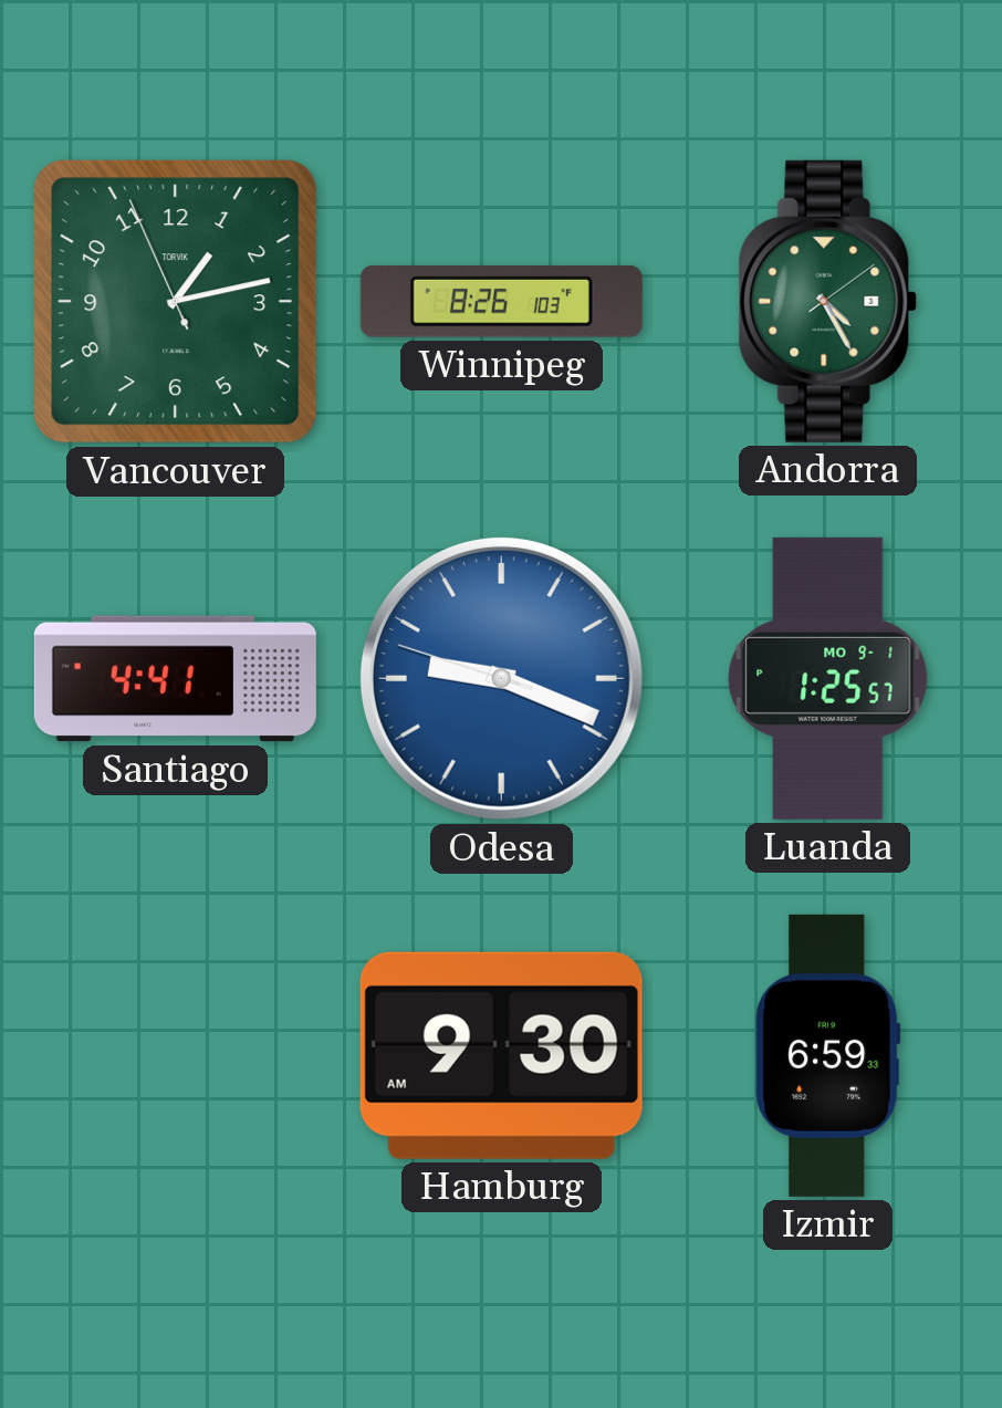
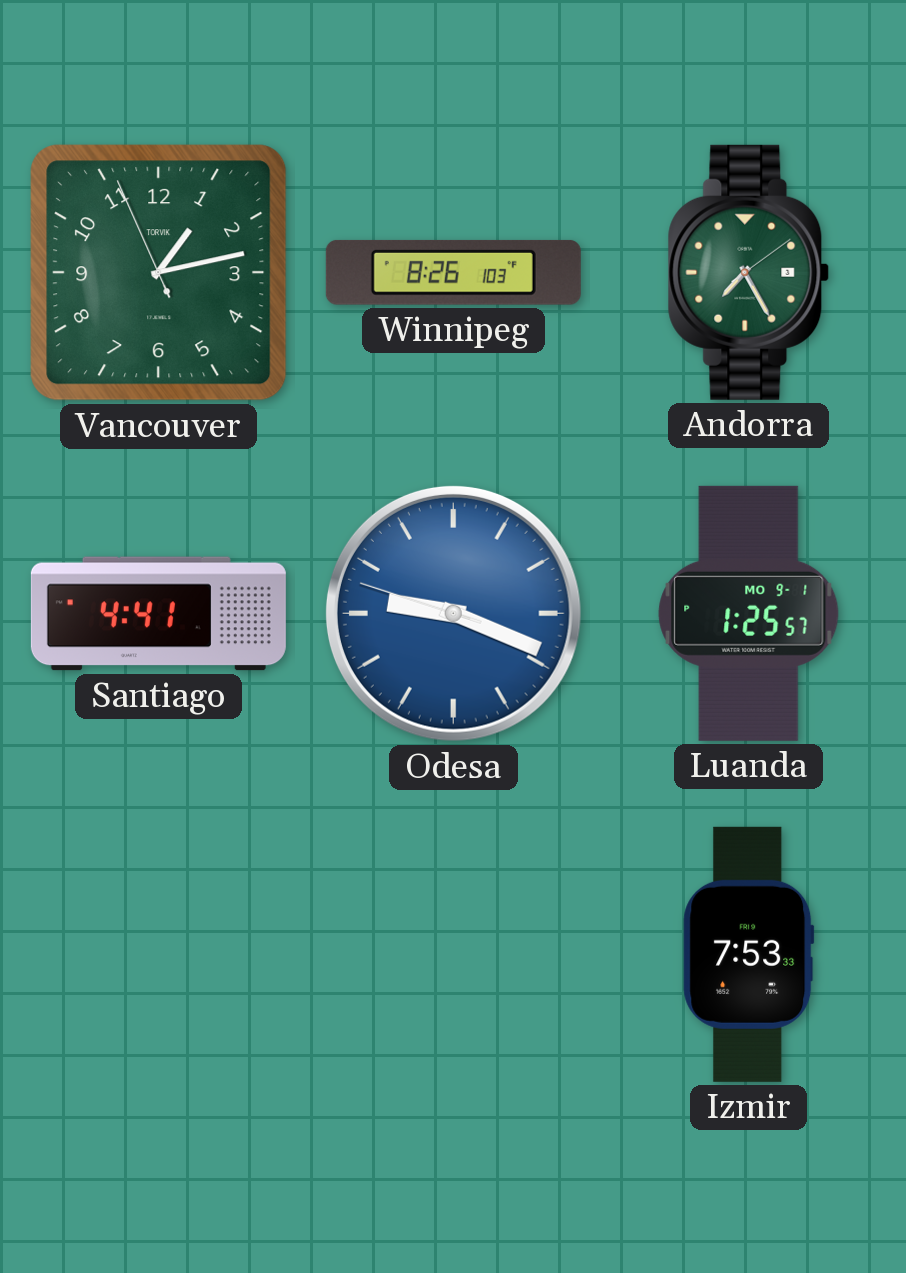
Andorra: 4:25 -> 7:25
Hamburg: 9:30 -> none
Izmir: 6:59 -> 7:53
